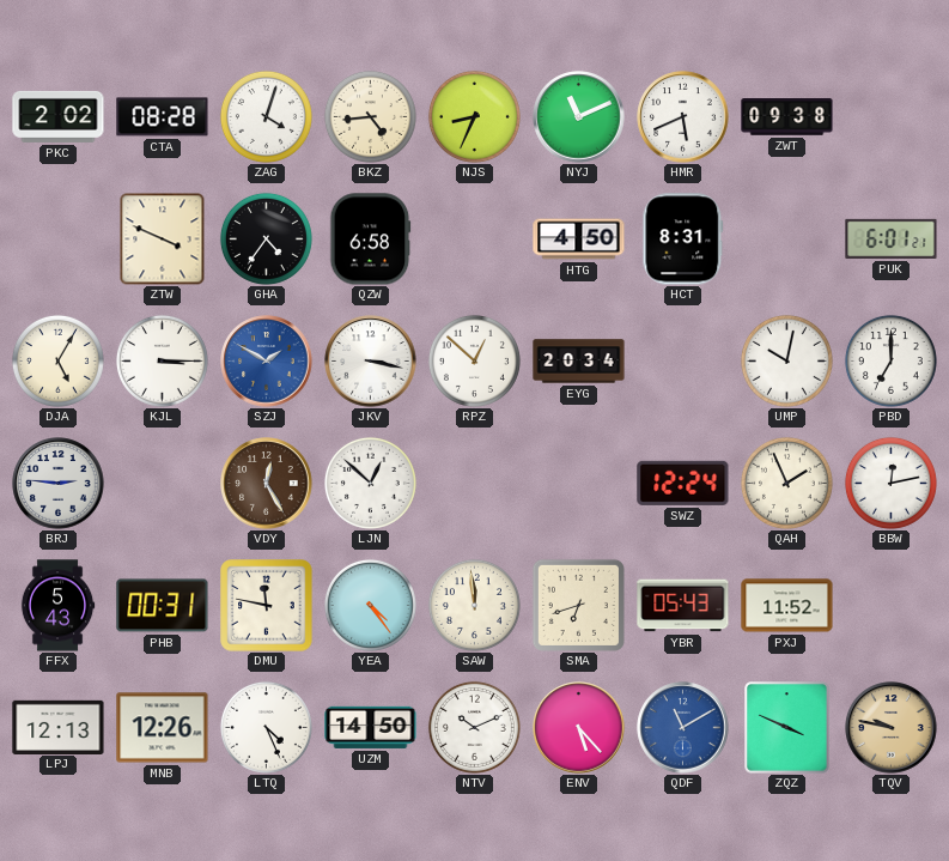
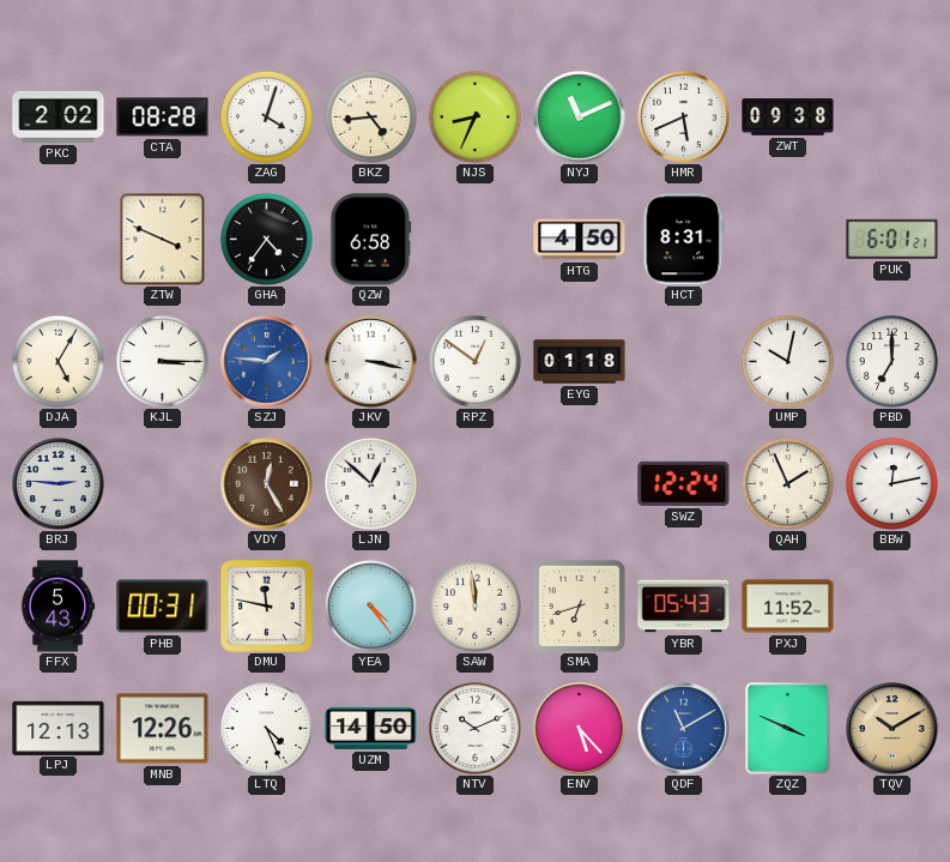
SZJ: 1:50 -> 1:46
RPZ: 12:52 -> 12:51
EYG: 20:34 -> 01:18
TQV: 9:47 -> 10:10
